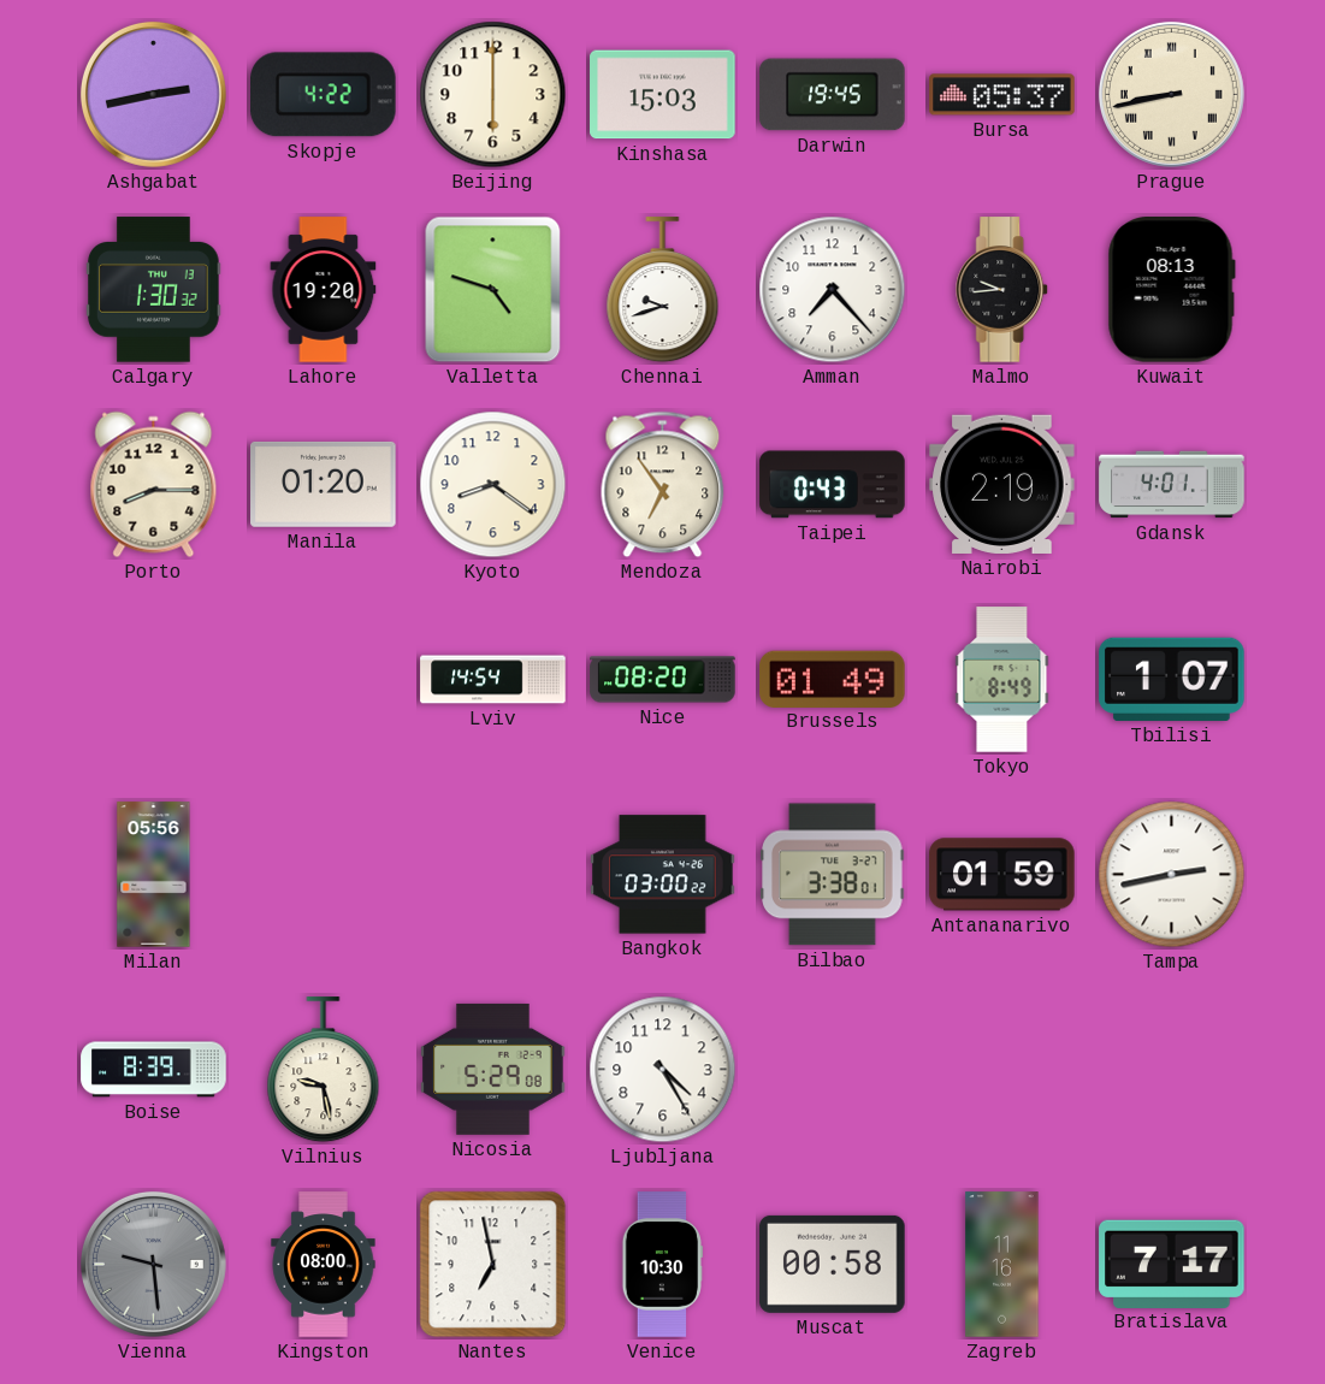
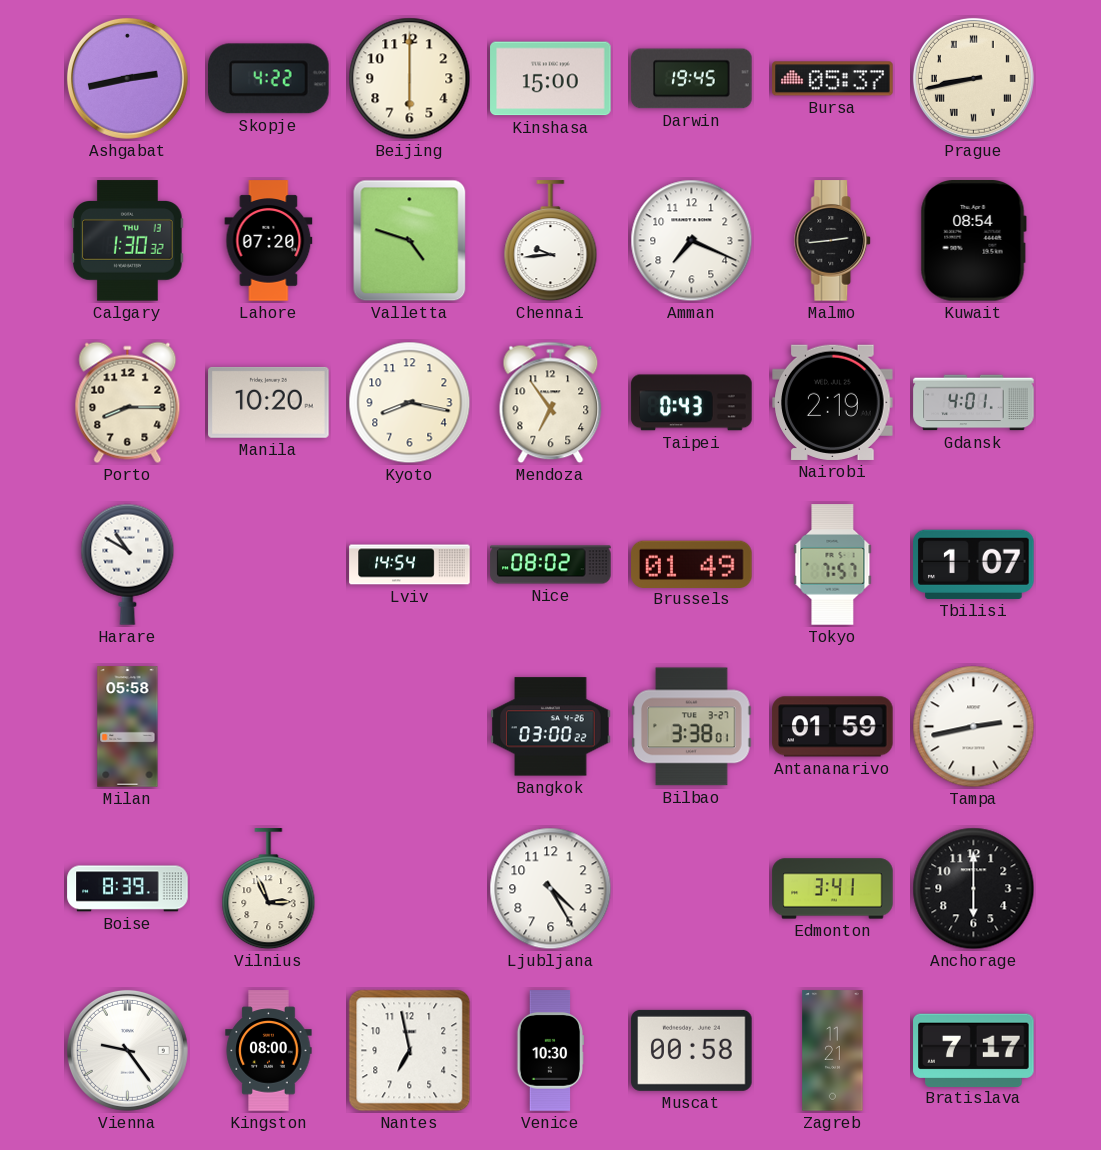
Kinshasa: 15:03 -> 15:00
Lahore: 19:20 -> 07:20
Chennai: 9:42 -> 9:44
Amman: 7:23 -> 7:19
Malmo: 9:44 -> 2:44
Kuwait: 08:13 -> 08:54
Manila: 01:20 -> 10:20
Kyoto: 8:21 -> 8:17
Harare: none -> 10:50
Nice: 08:20 -> 08:02
Tokyo: 8:49 -> 7:57
Milan: 05:56 -> 05:58
Vilnius: 9:28 -> 2:56
Nicosia: 5:29 -> none
Edmonton: none -> 3:41
Anchorage: none -> 6:00
Vienna: 9:29 -> 9:24
Vienna dial: grey -> white
Zagreb: 11:16 -> 11:21
